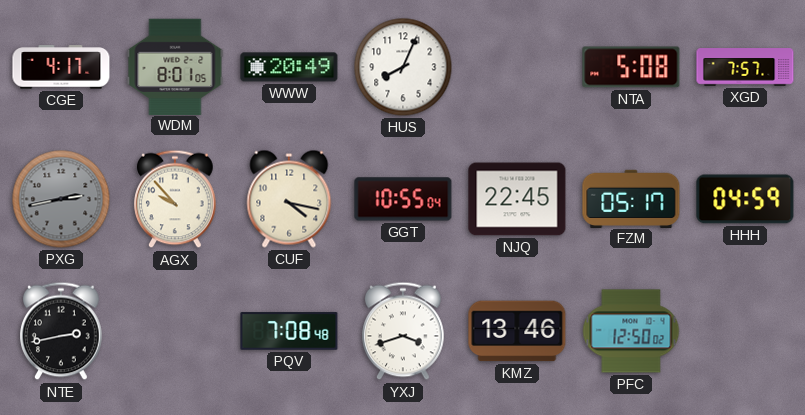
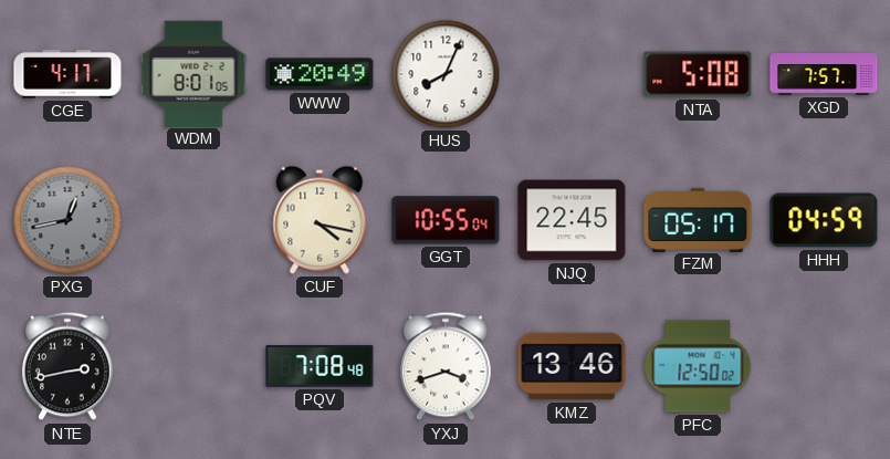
PXG: 2:43 -> 12:43
AGX: 9:53 -> none
